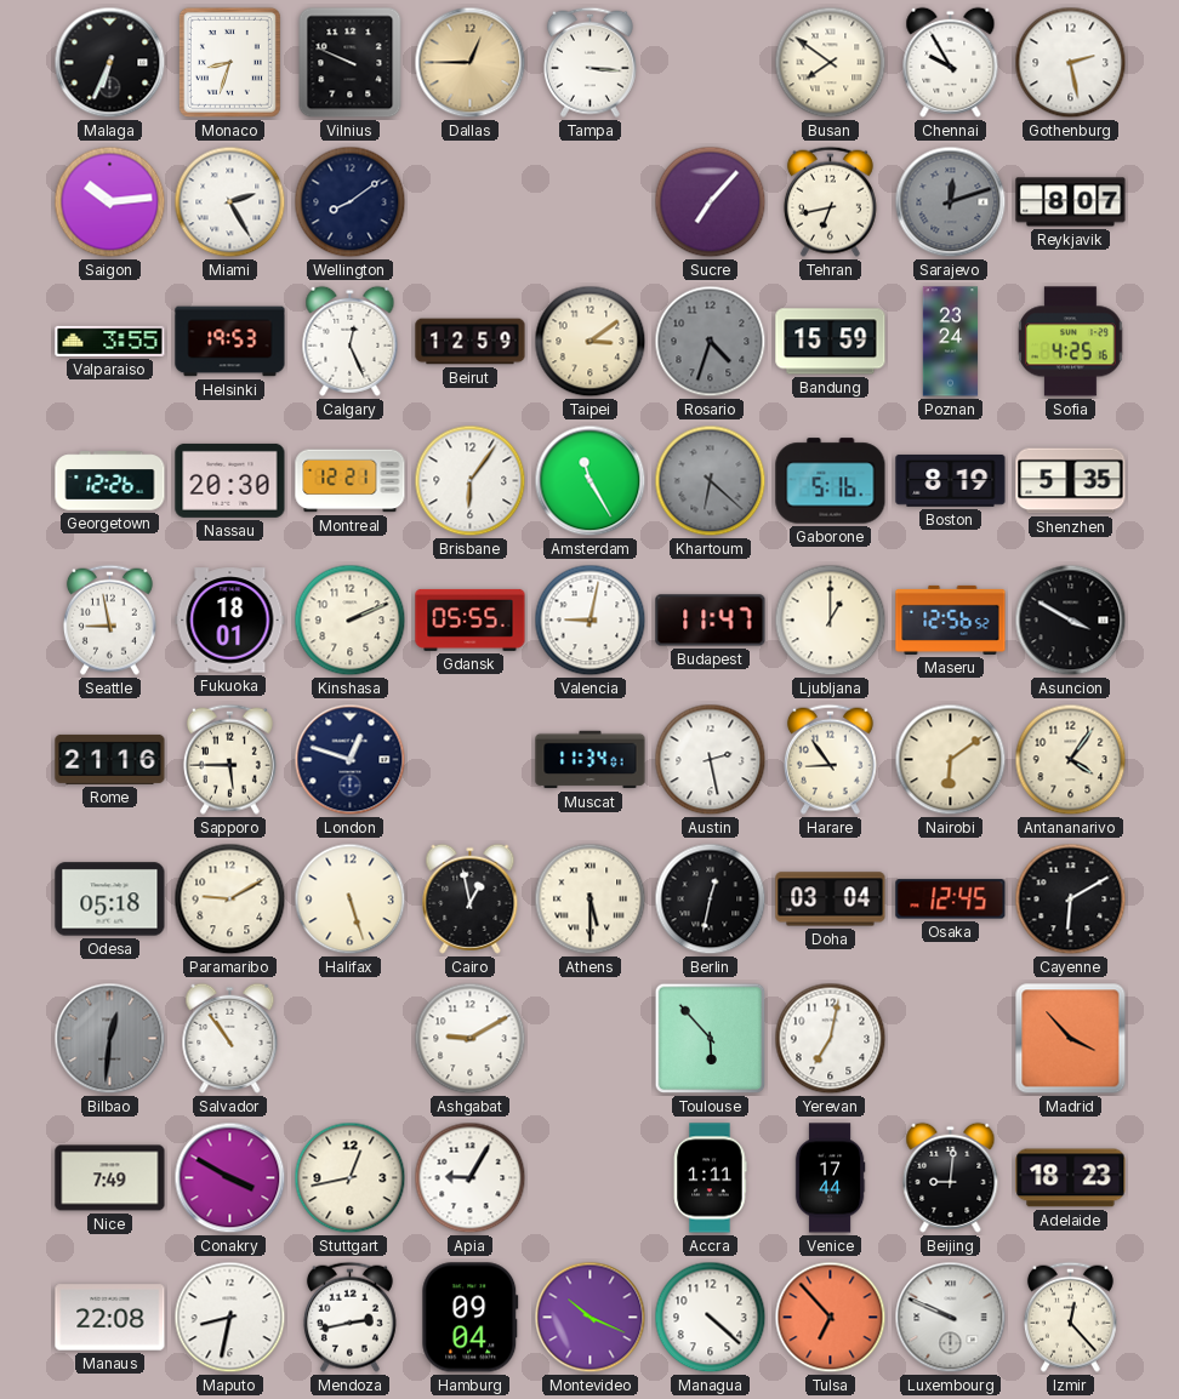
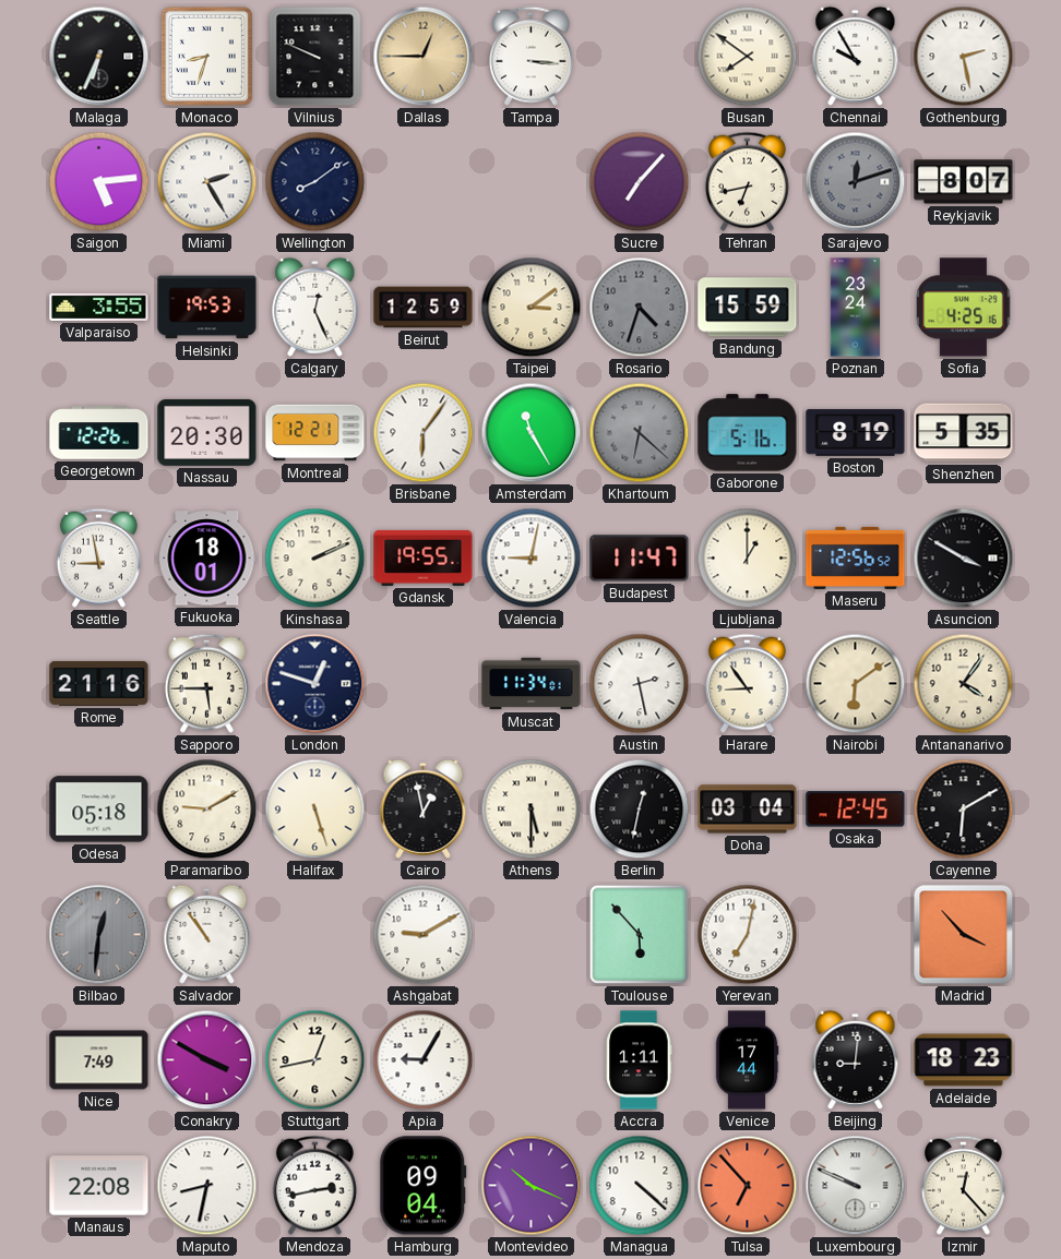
Saigon: 10:14 -> 5:14
Gdansk: 05:55 -> 19:55
